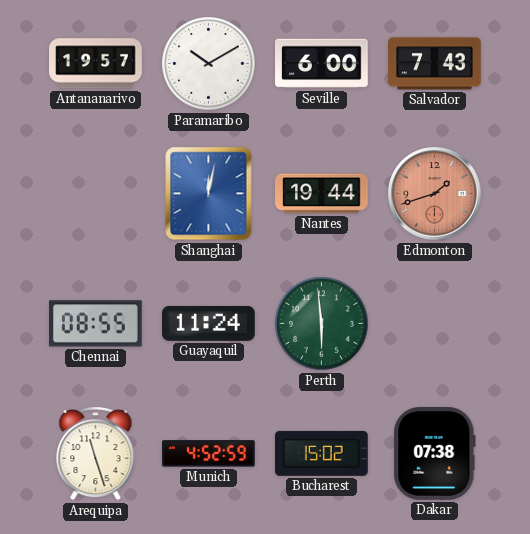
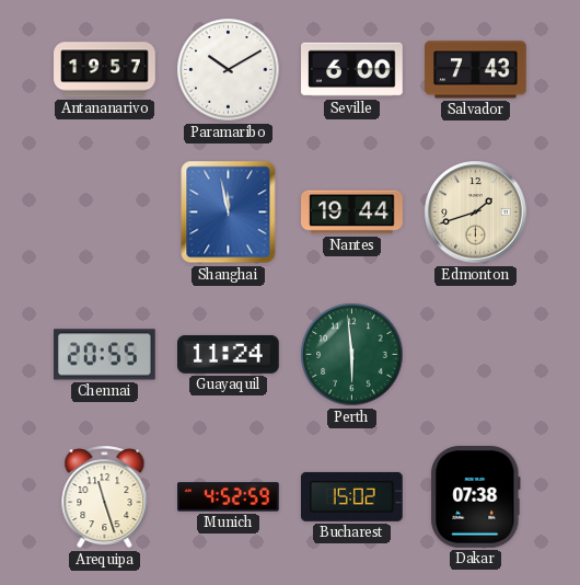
Shanghai: 12:02 -> 11:58
Edmonton dial: salmon -> cream
Chennai: 08:55 -> 20:55
